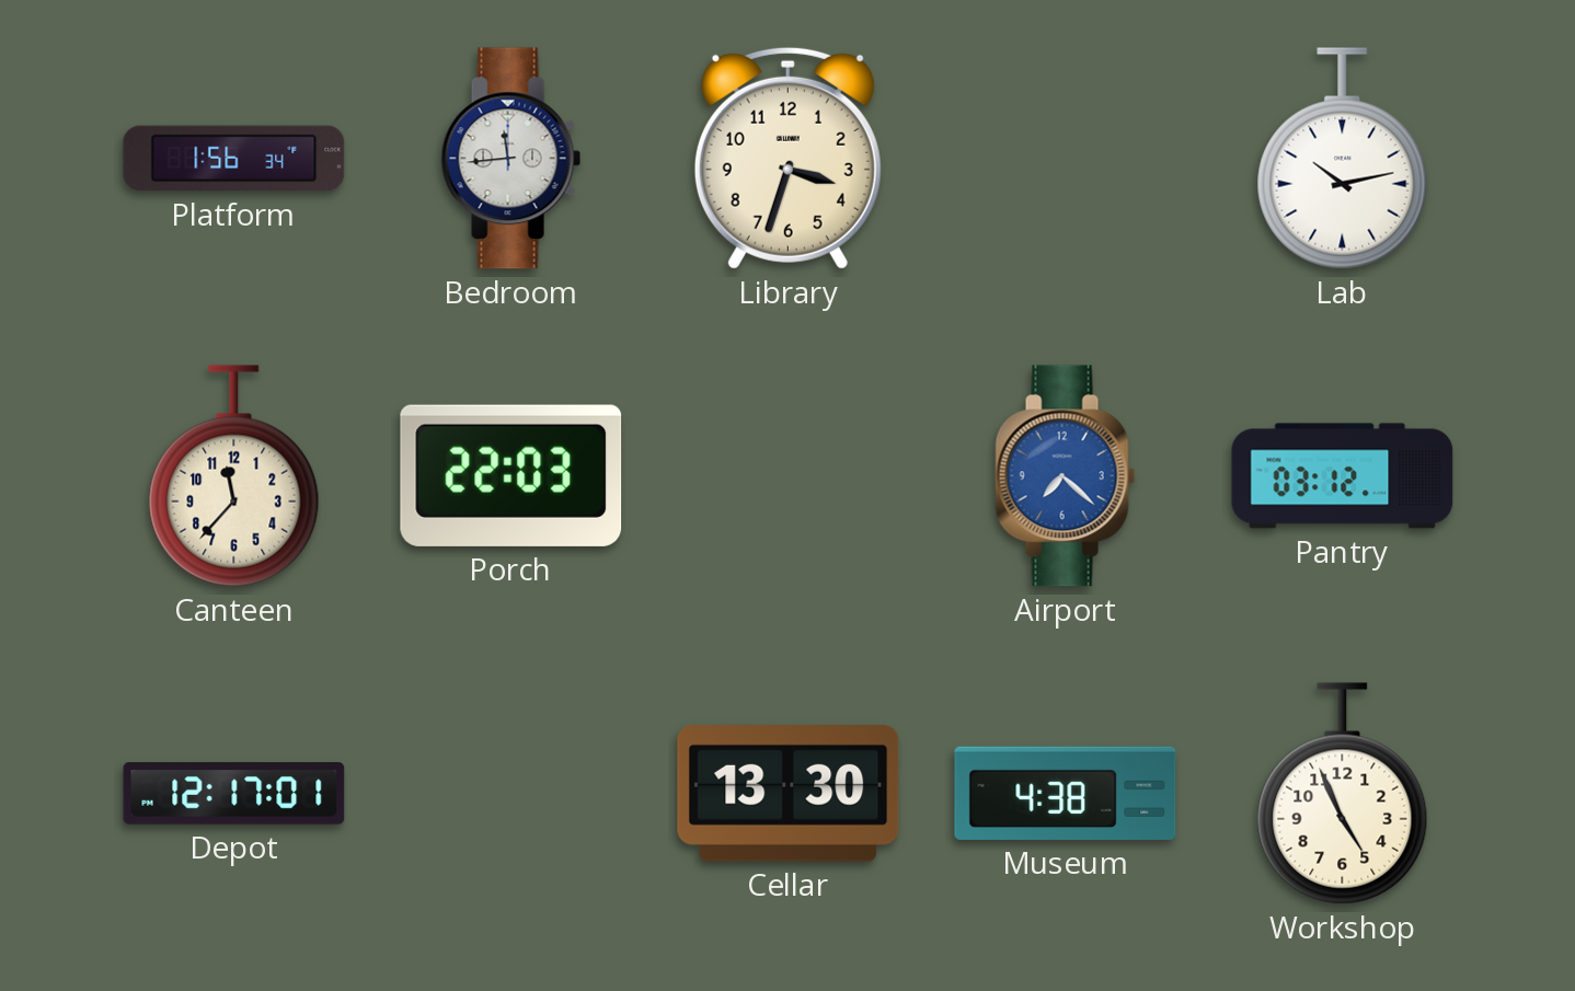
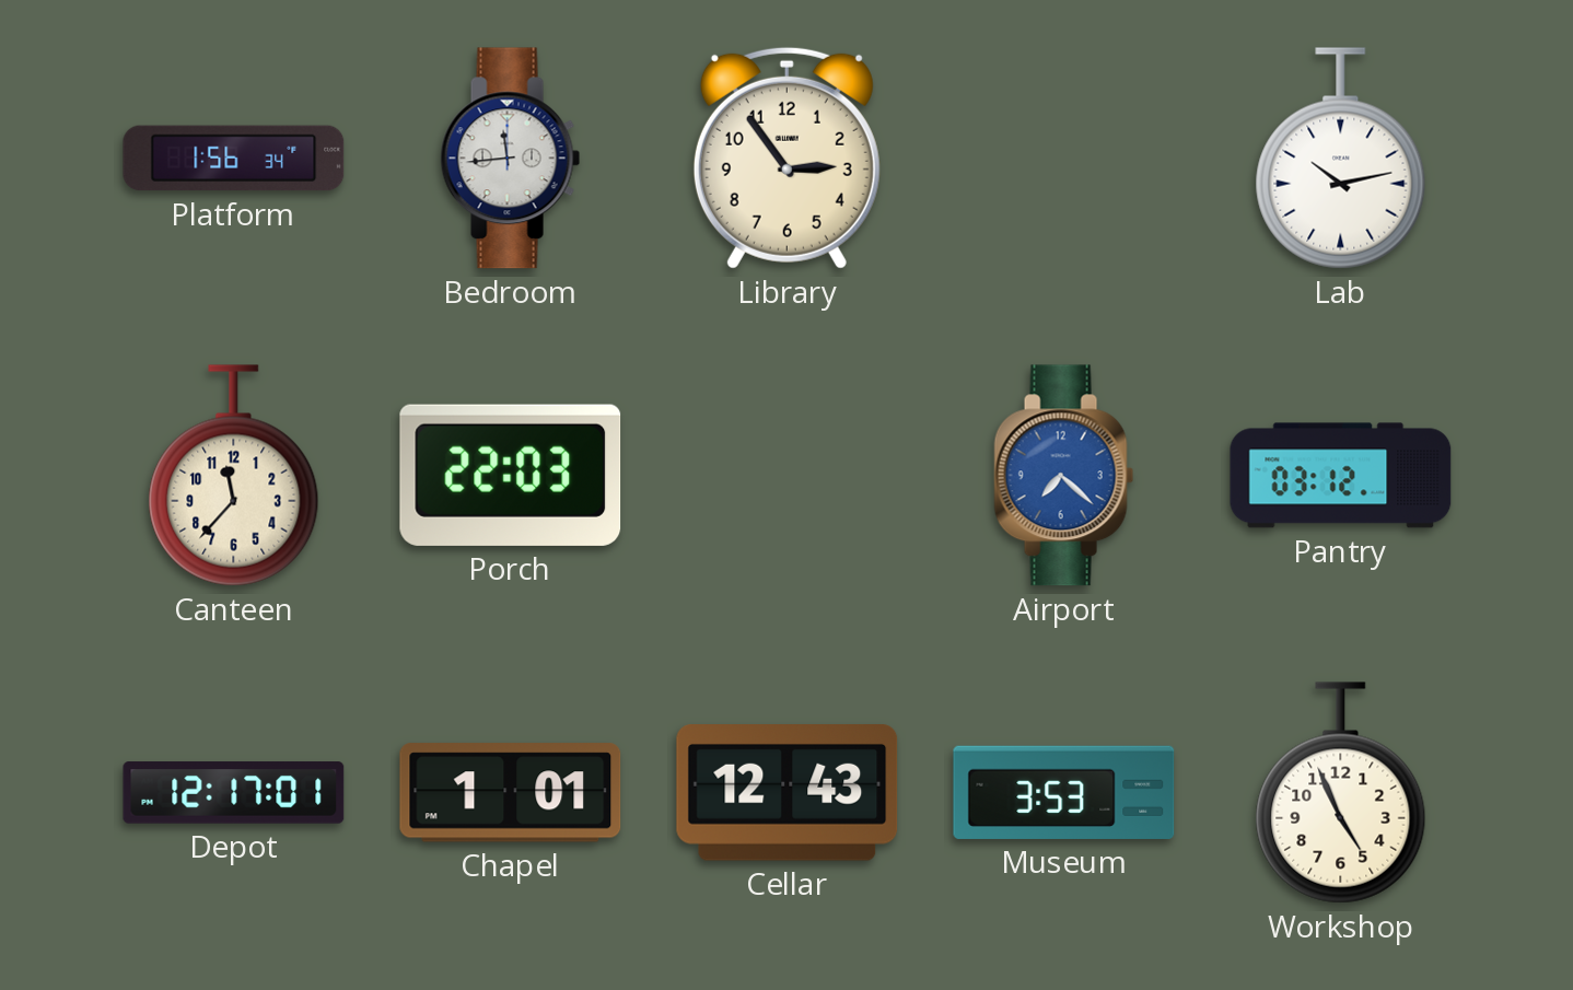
Library: 3:33 -> 2:54
Chapel: none -> 1:01
Cellar: 13:30 -> 12:43
Museum: 4:38 -> 3:53
